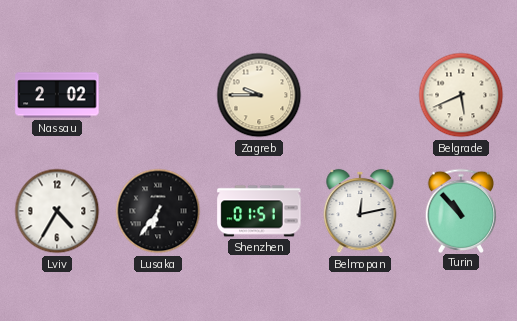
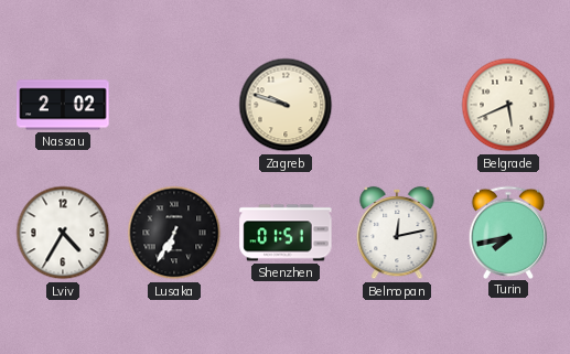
Zagreb: 9:45 -> 9:48
Lusaka: 6:36 -> 6:35
Turin: 10:53 -> 7:43
